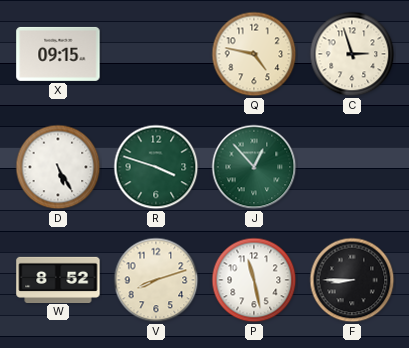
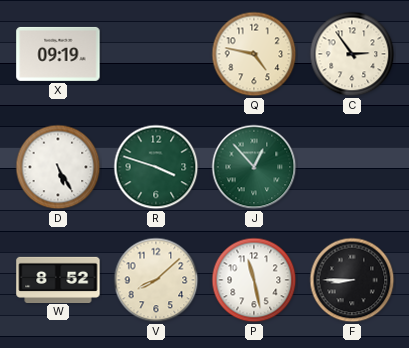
X: 09:15 -> 09:19
C: 2:57 -> 2:54
V: 8:12 -> 8:08
